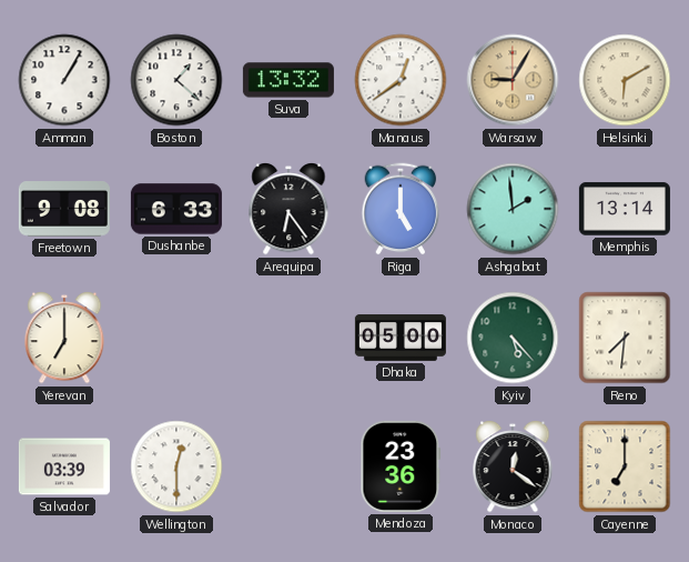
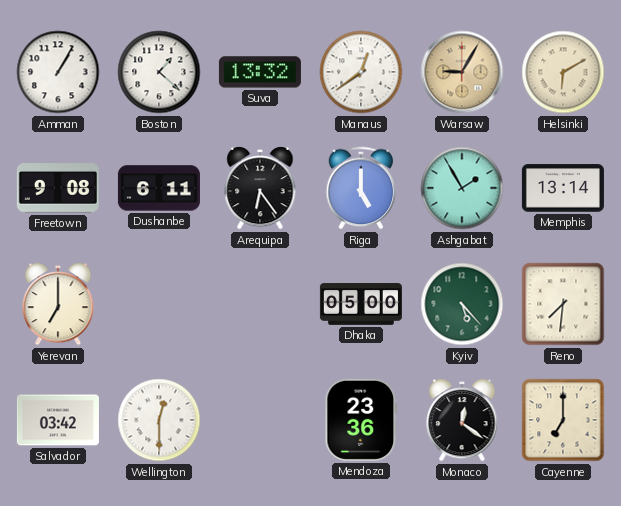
Dushanbe: 6:33 -> 6:11
Ashgabat: 1:59 -> 1:55
Salvador: 03:39 -> 03:42
